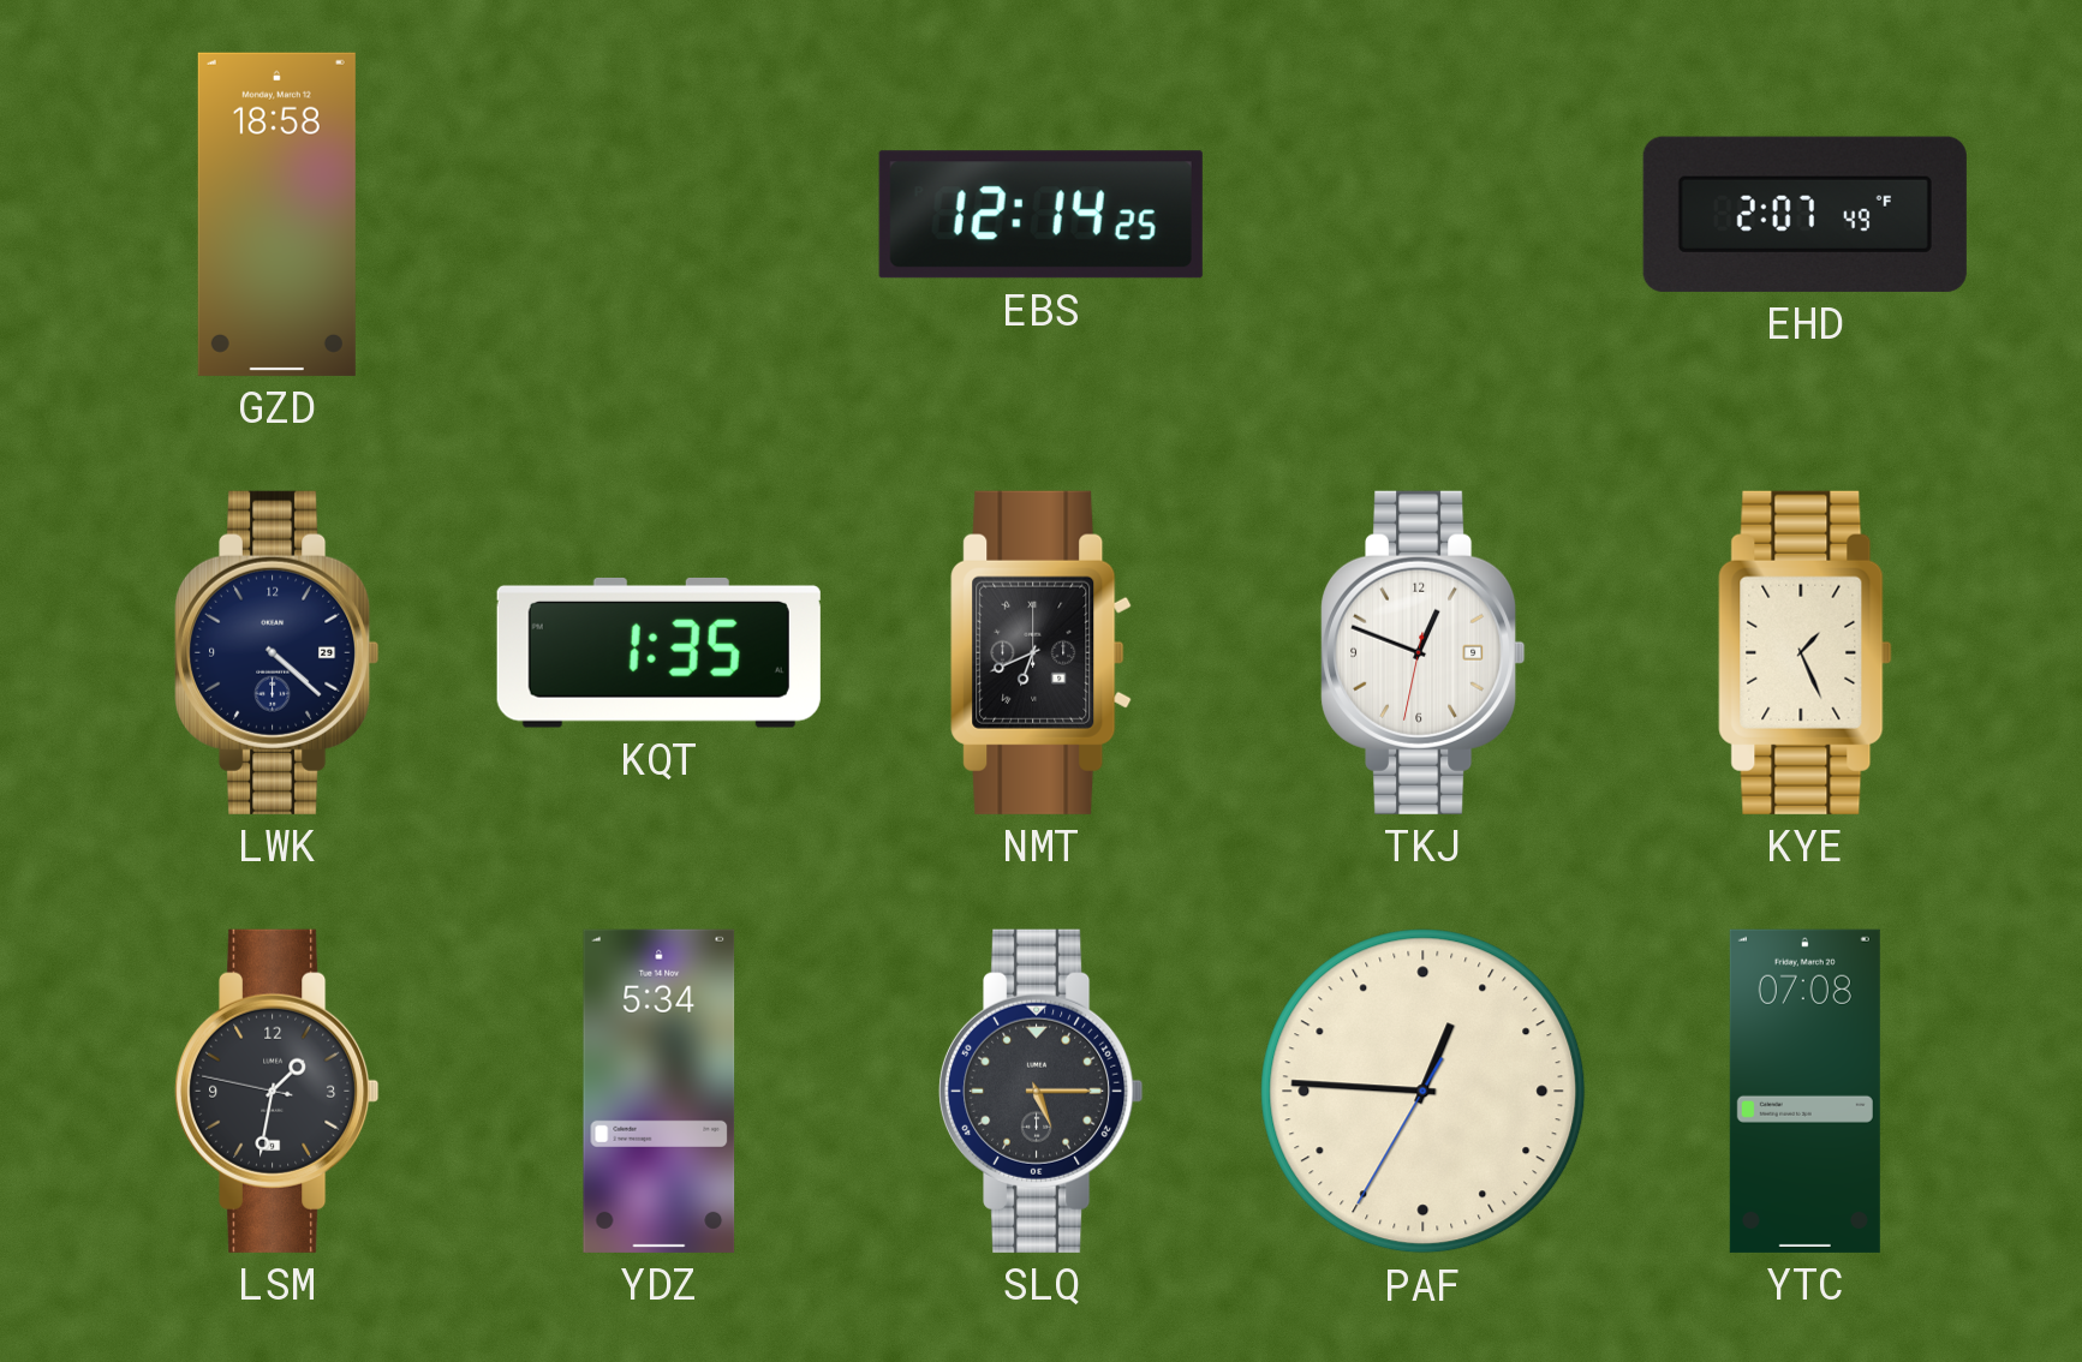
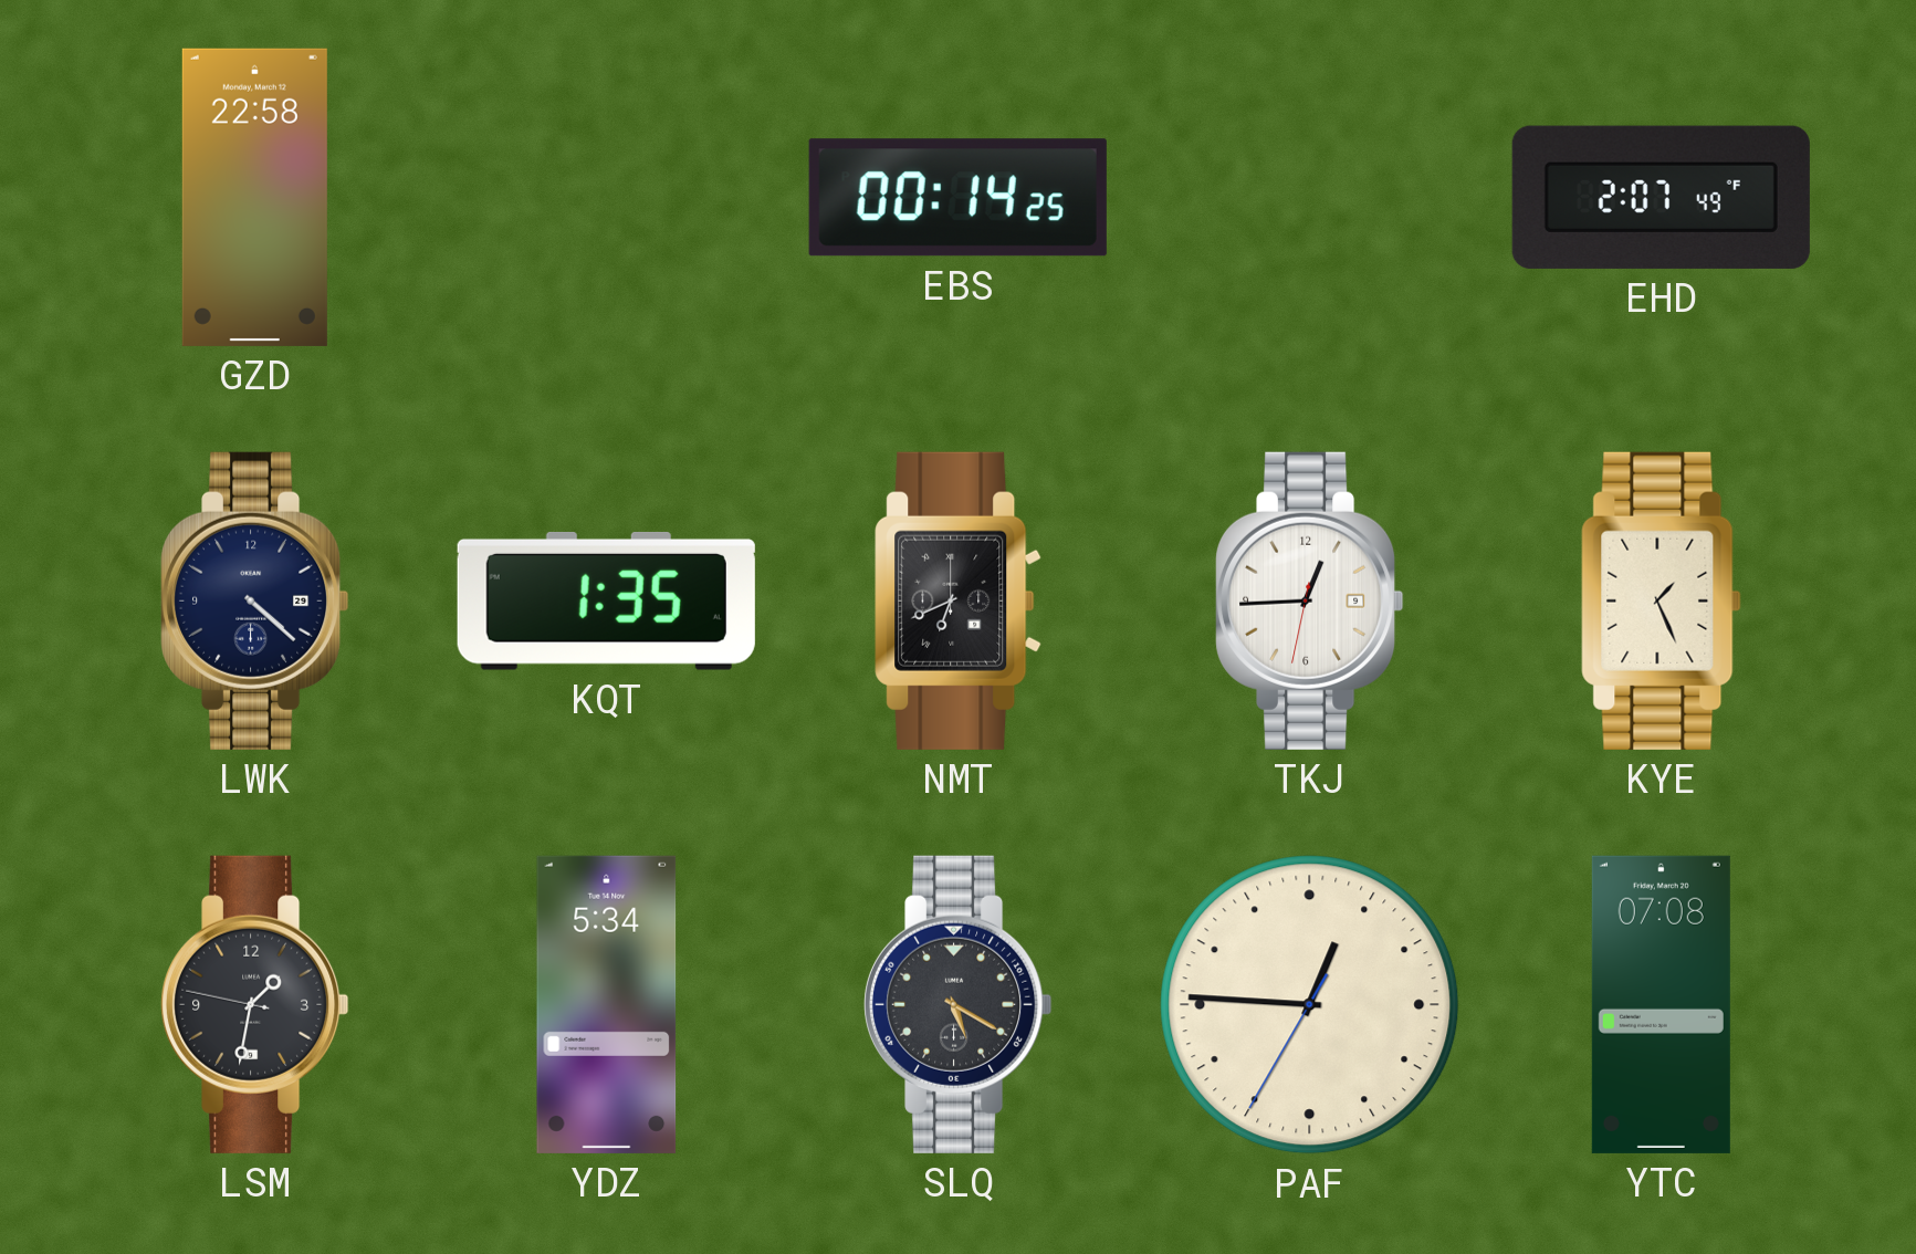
GZD: 18:58 -> 22:58
EBS: 12:14 -> 00:14
TKJ: 12:48 -> 12:44
SLQ: 5:15 -> 5:20
